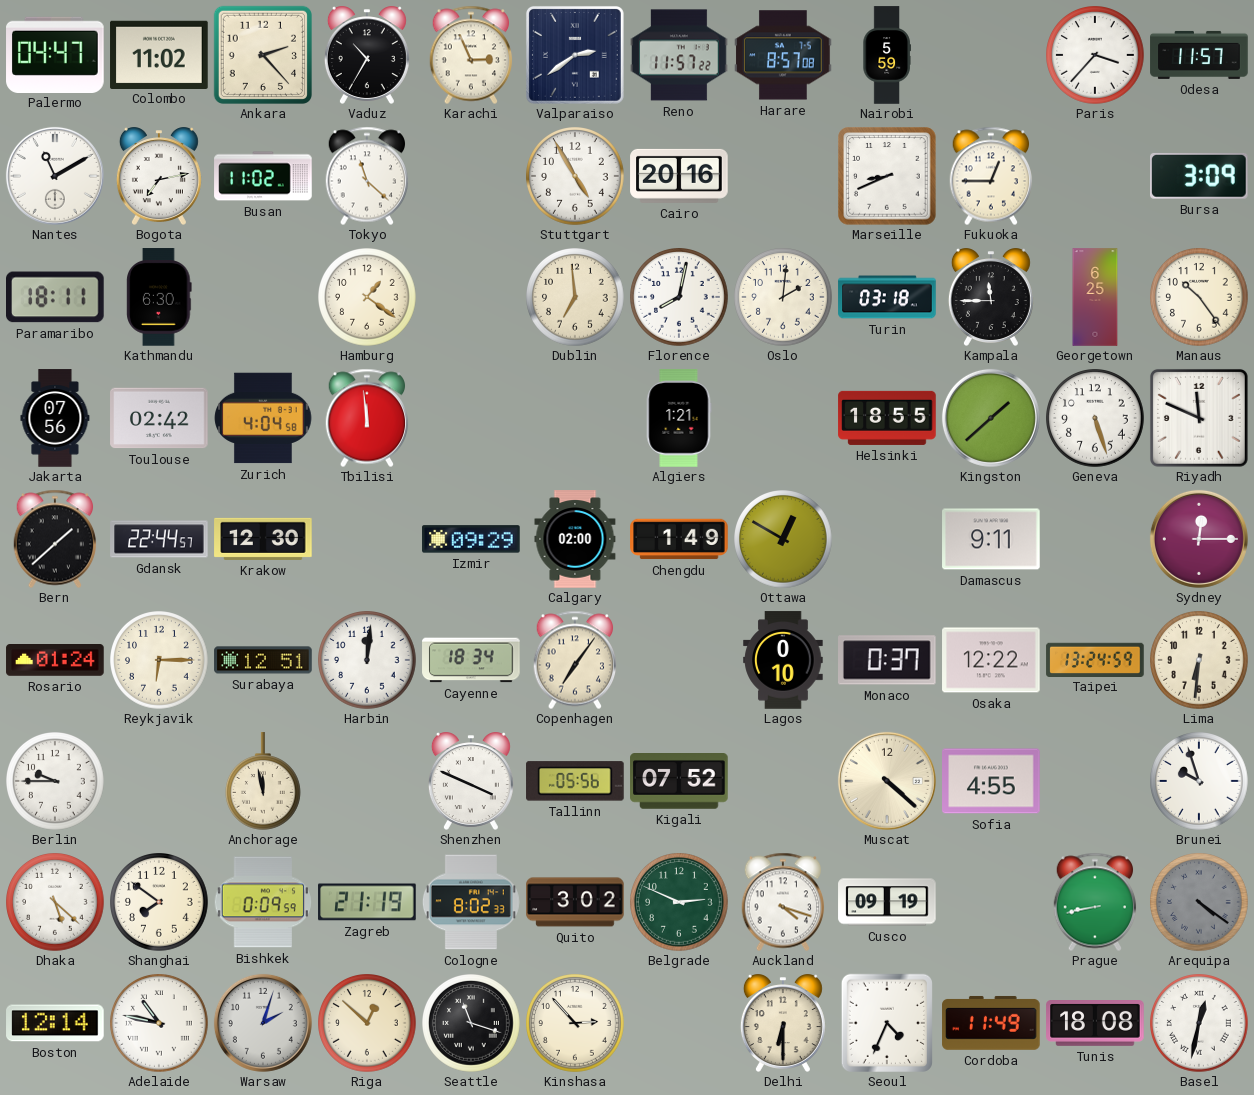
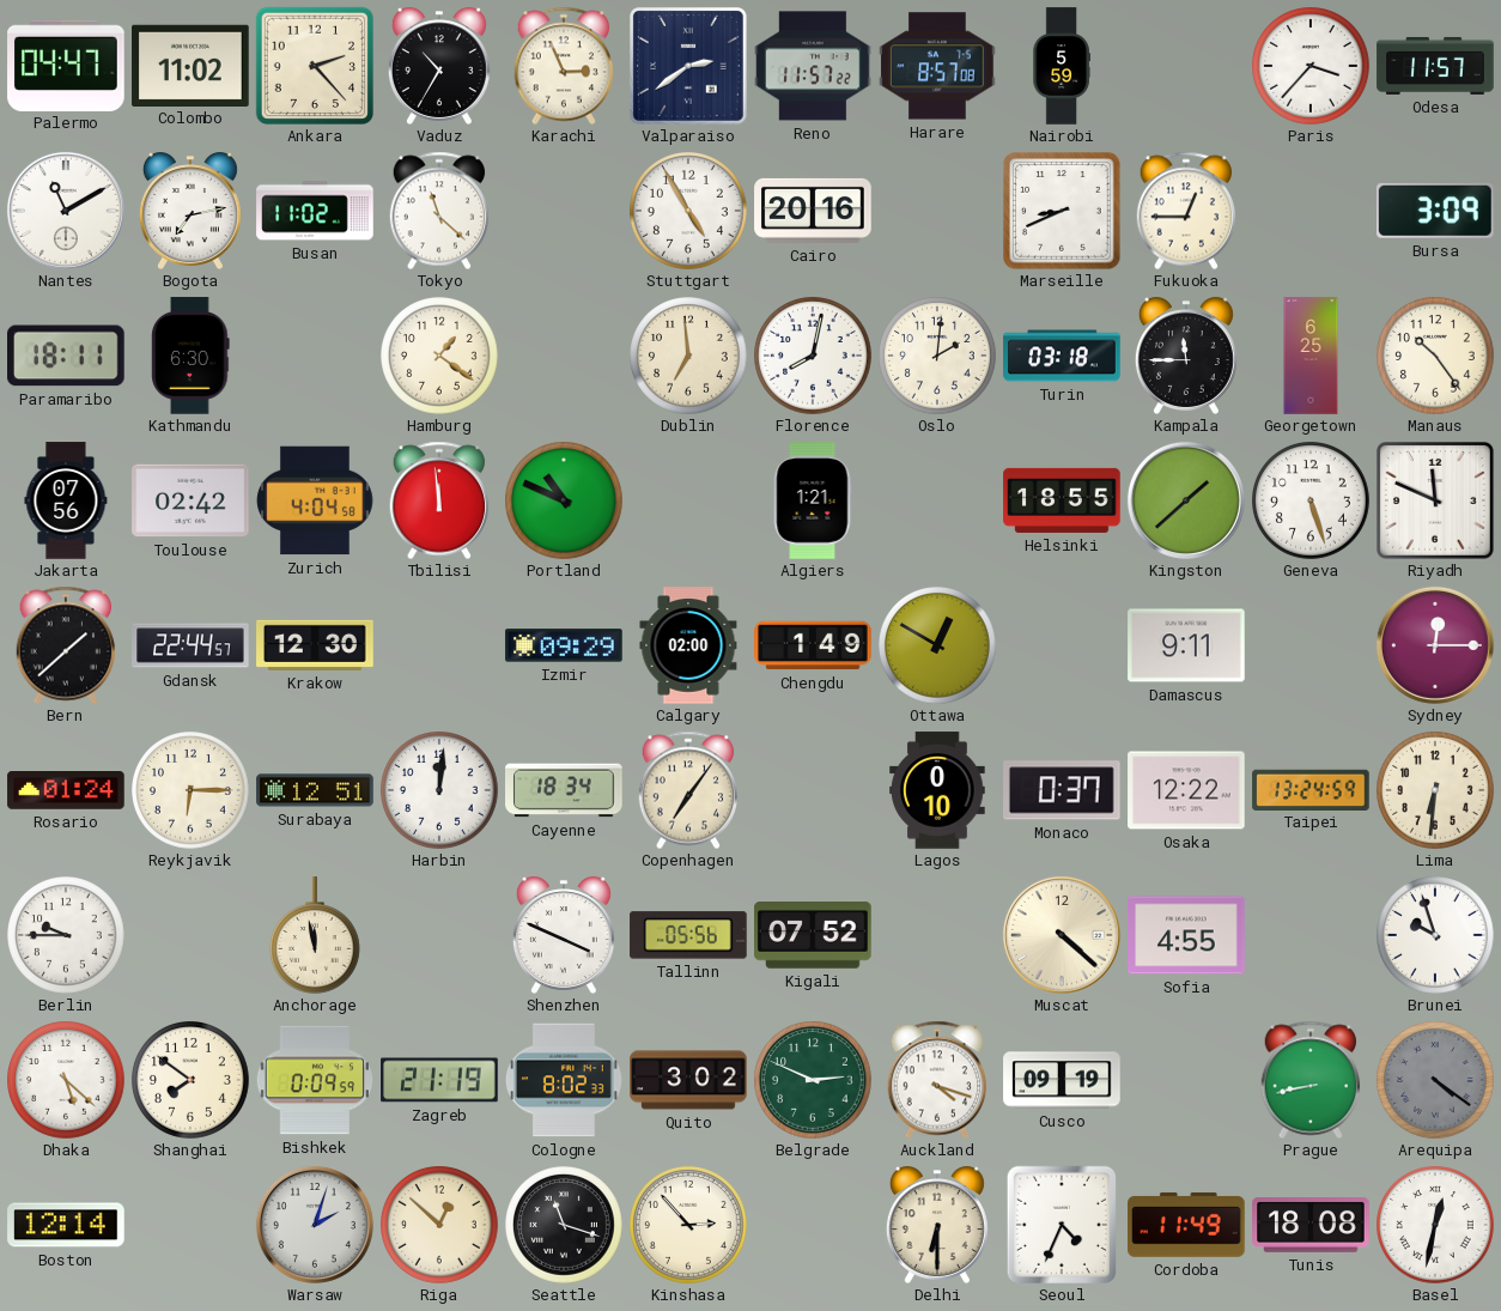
Portland: none -> 10:49
Adelaide: 10:47 -> none
